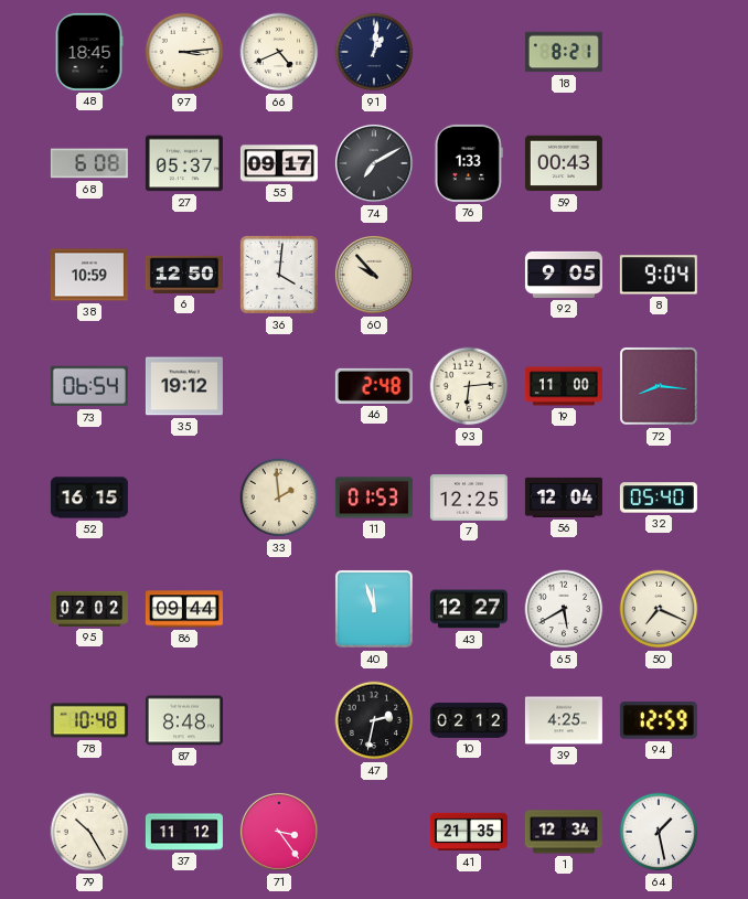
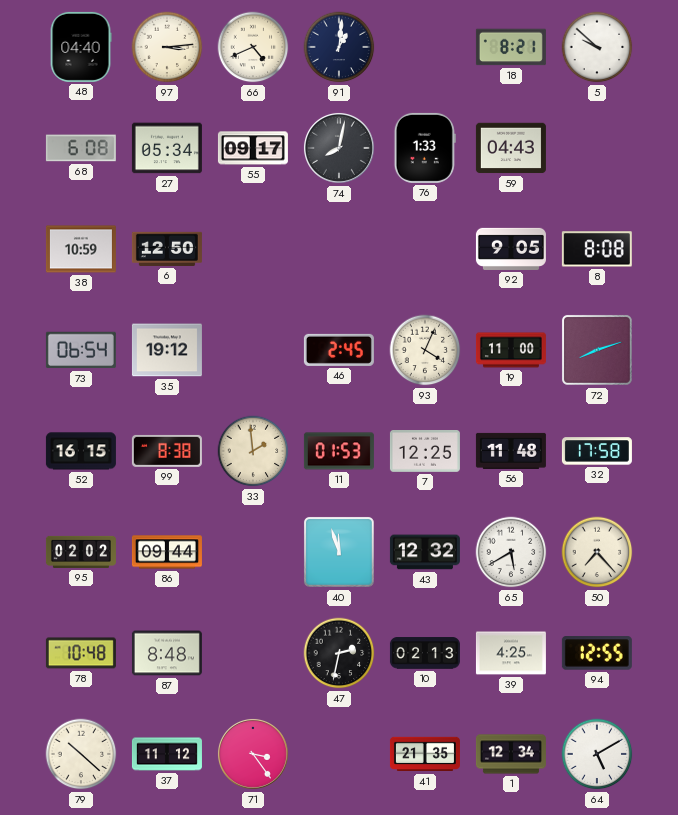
48: 18:45 -> 04:40
5: none -> 9:52
27: 05:37 -> 05:34
74: 7:10 -> 8:02
59: 00:43 -> 04:43
36: 4:01 -> none
60: 9:53 -> none
8: 9:04 -> 8:08
46: 2:48 -> 2:45
93: 6:14 -> 4:04
72: 8:16 -> 8:12
99: none -> 8:38
56: 12:04 -> 11:48
32: 05:40 -> 17:58
43: 12:27 -> 12:32
50: 7:19 -> 7:23
10: 02:12 -> 02:13
94: 12:59 -> 12:55
79: 10:25 -> 10:22
64: 1:28 -> 5:10
